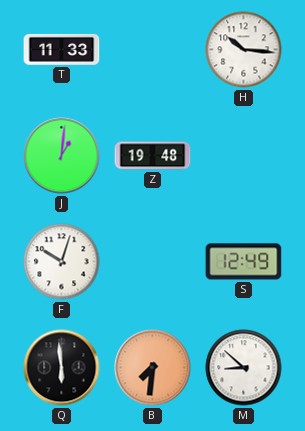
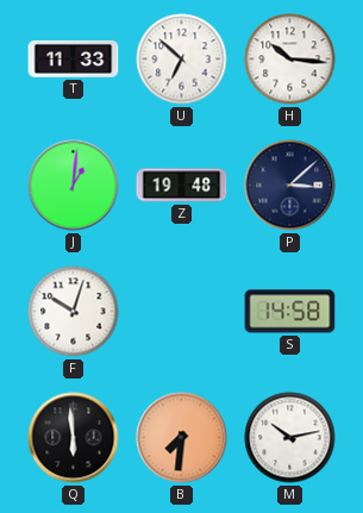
U: none -> 6:52
P: none -> 3:08
S: 12:49 -> 14:58
M: 8:52 -> 10:13
